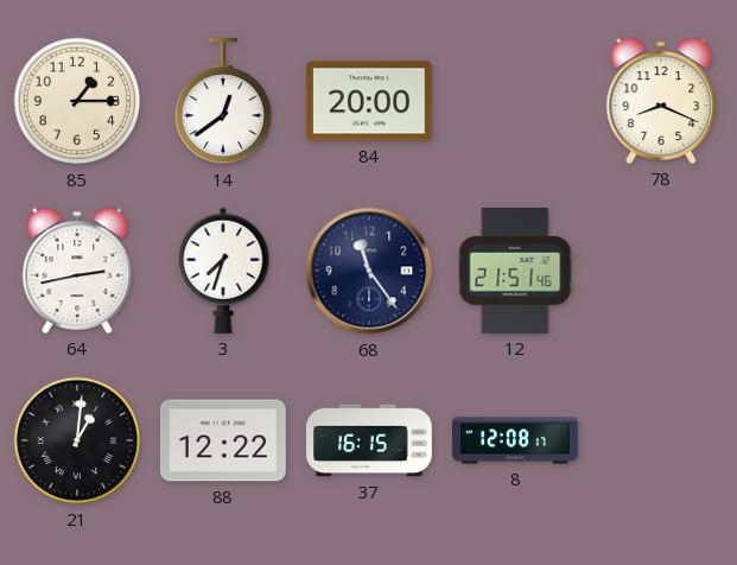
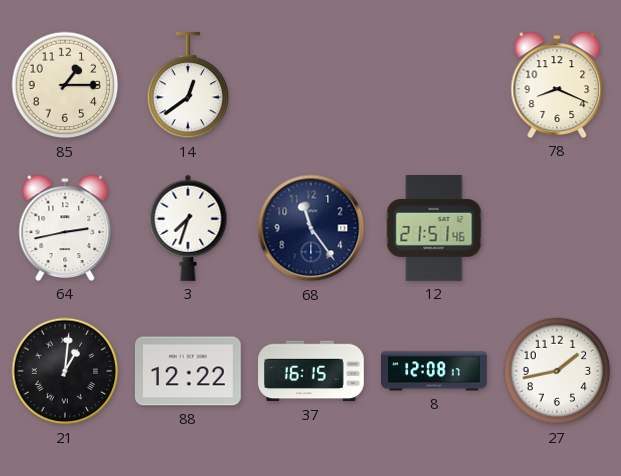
84: 20:00 -> none
27: none -> 1:43
